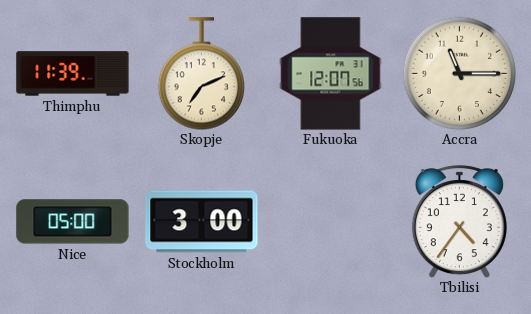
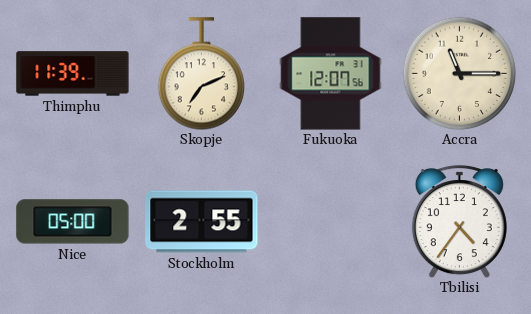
Stockholm: 3:00 -> 2:55
